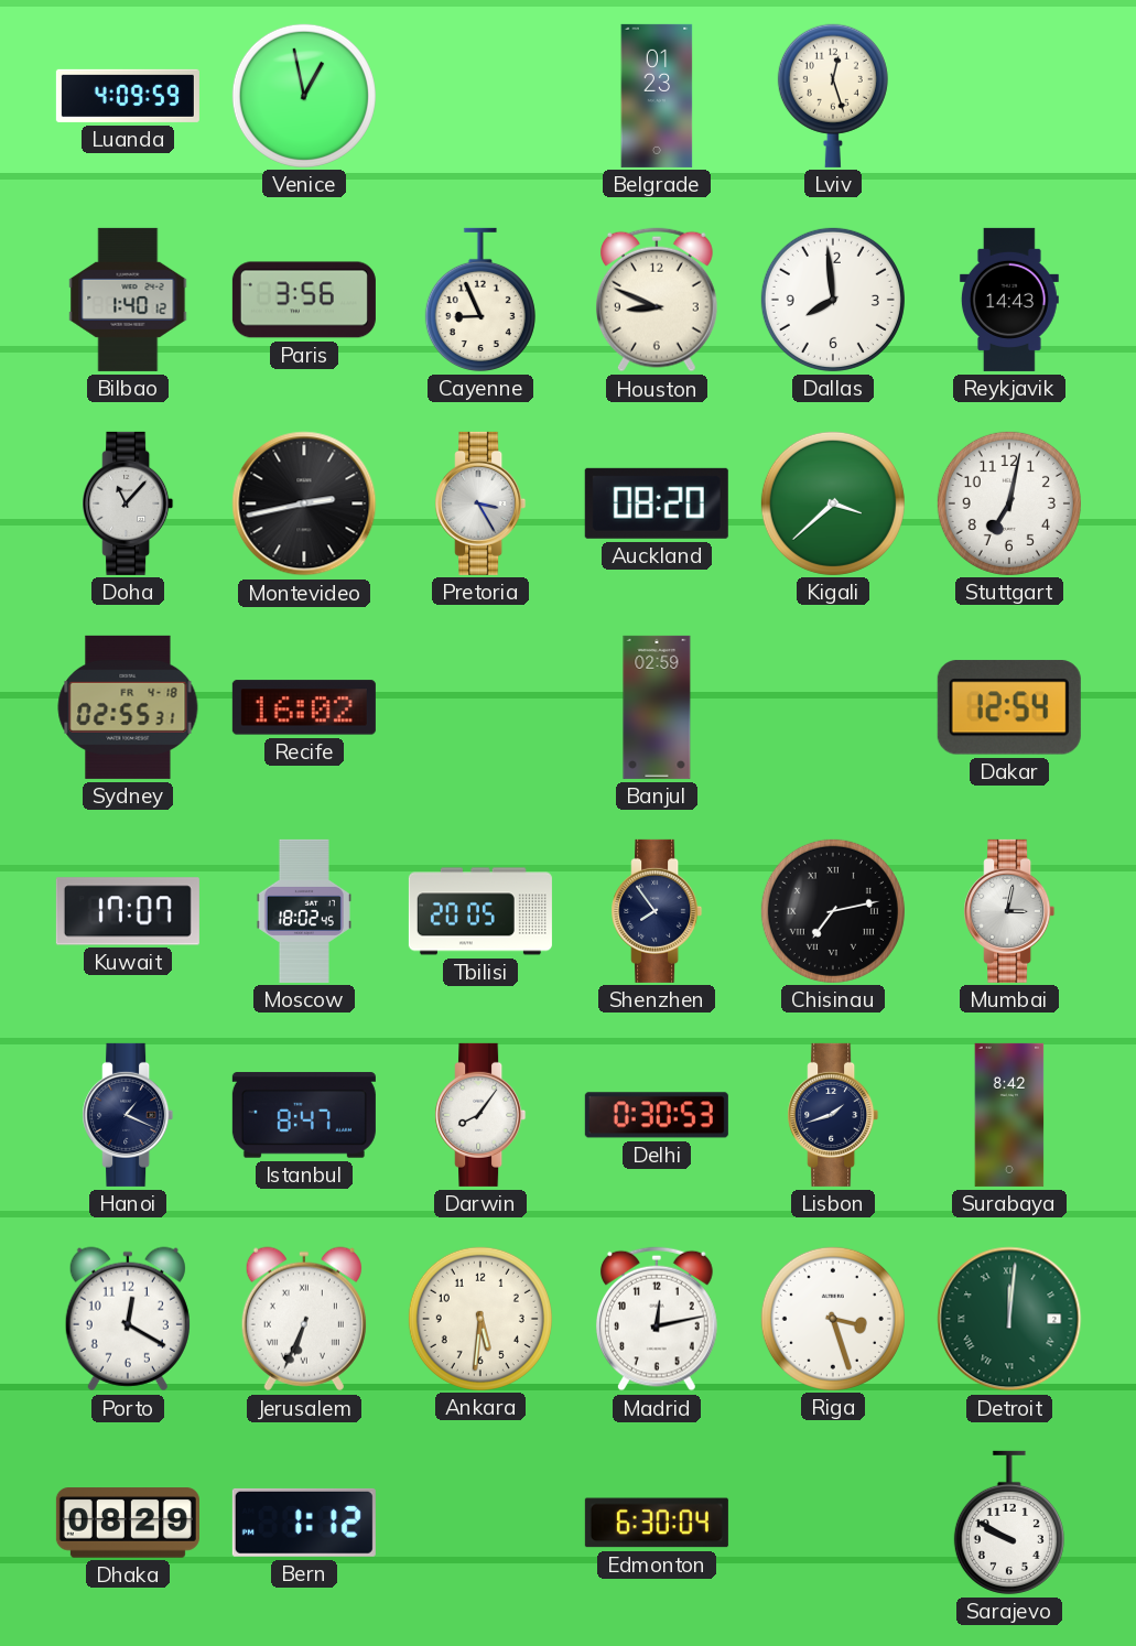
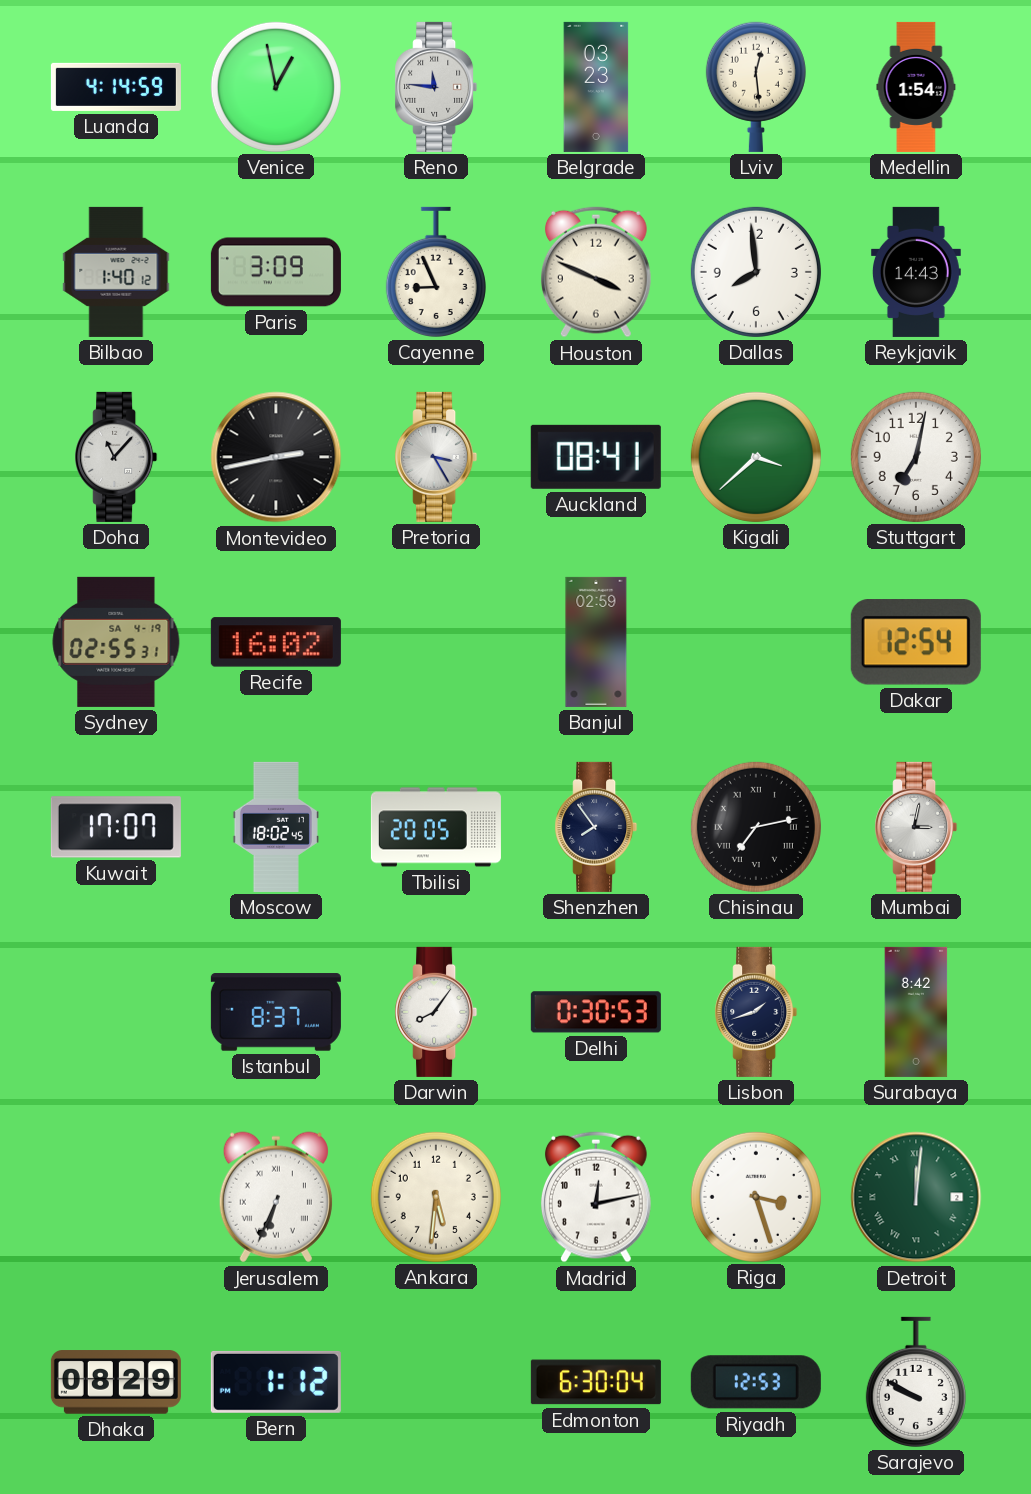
Luanda: 4:09 -> 4:14
Reno: none -> 11:46
Belgrade: 01:23 -> 03:23
Lviv: 12:27 -> 12:29
Medellin: none -> 1:54
Paris: 3:56 -> 3:09
Houston: 8:49 -> 3:49
Auckland: 08:20 -> 08:41
Sydney date: FR 4-18 -> SA 4-19
Hanoi: 1:19 -> none
Istanbul: 8:47 -> 8:37
Porto: 12:20 -> none
Riyadh: none -> 12:53
